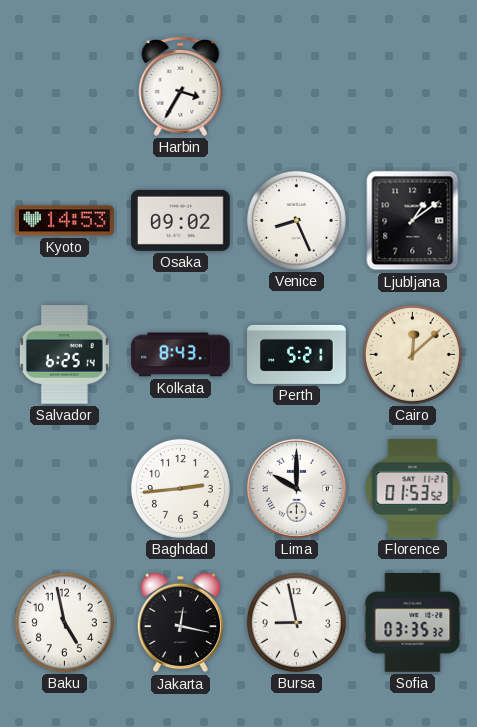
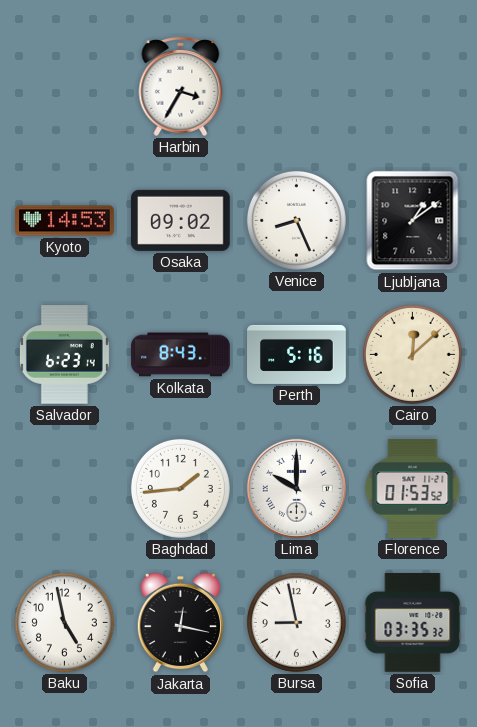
Salvador: 6:25 -> 6:23
Perth: 5:21 -> 5:16
Baghdad: 2:44 -> 1:44
